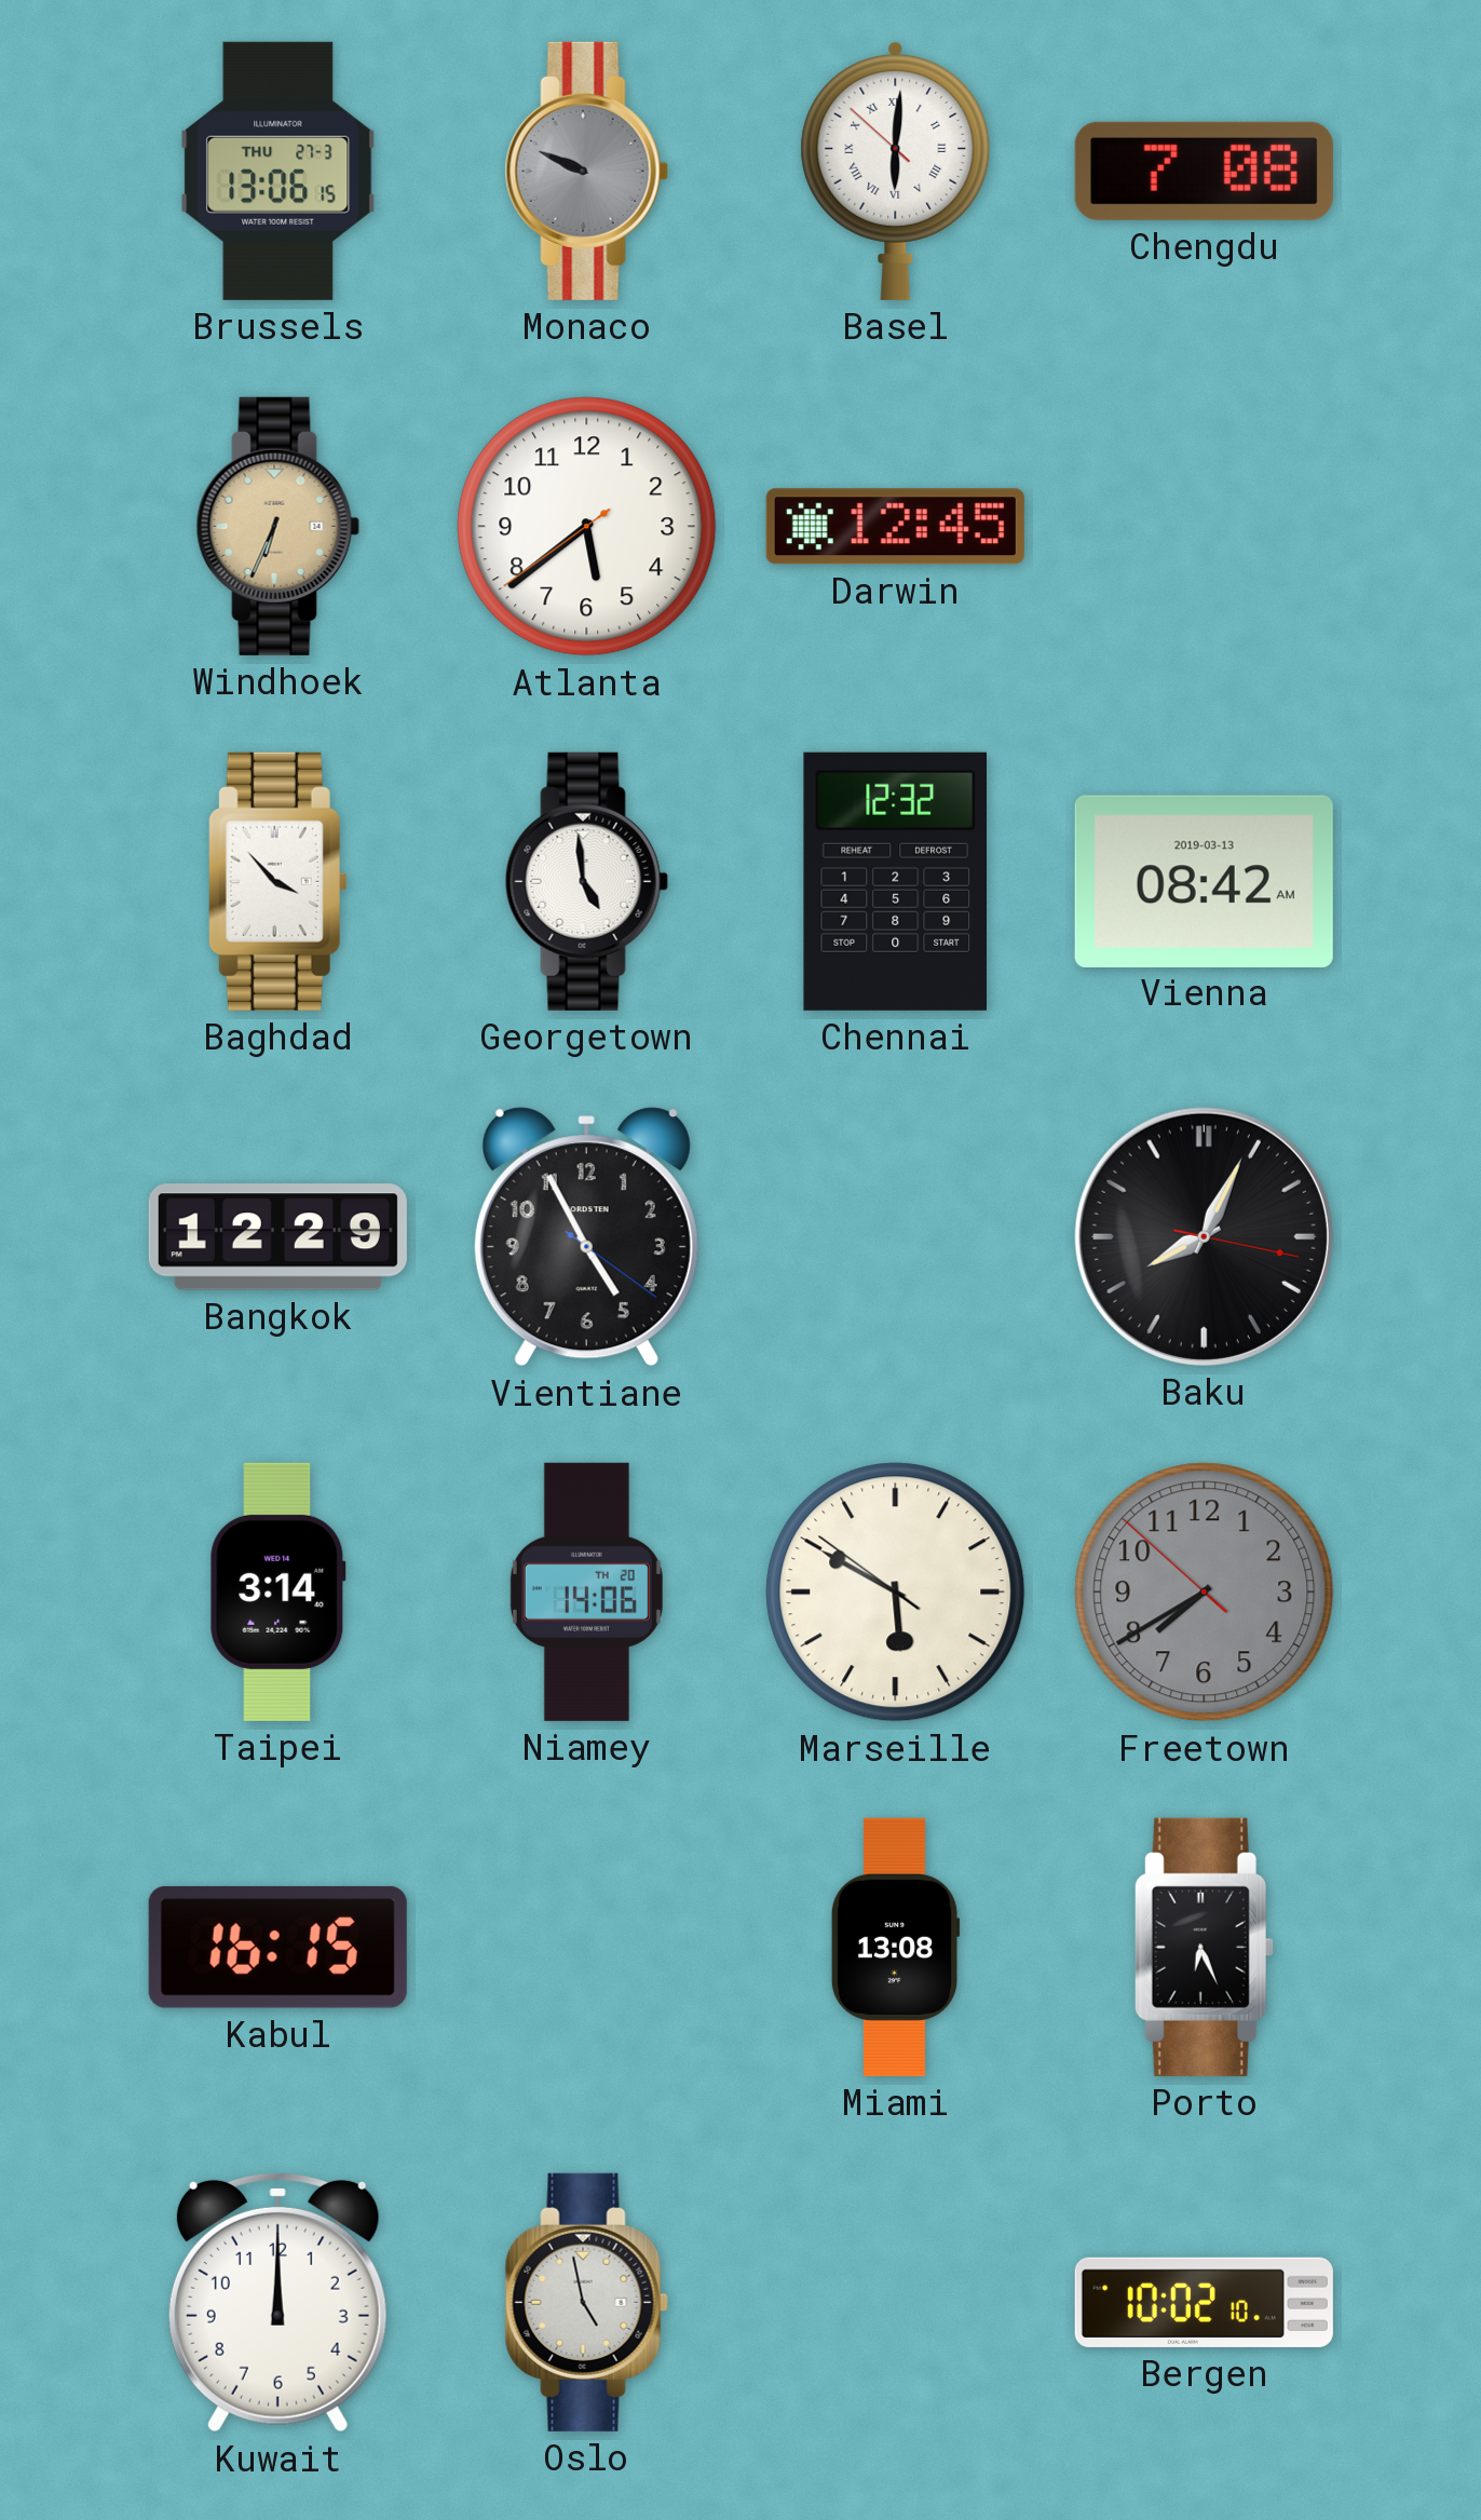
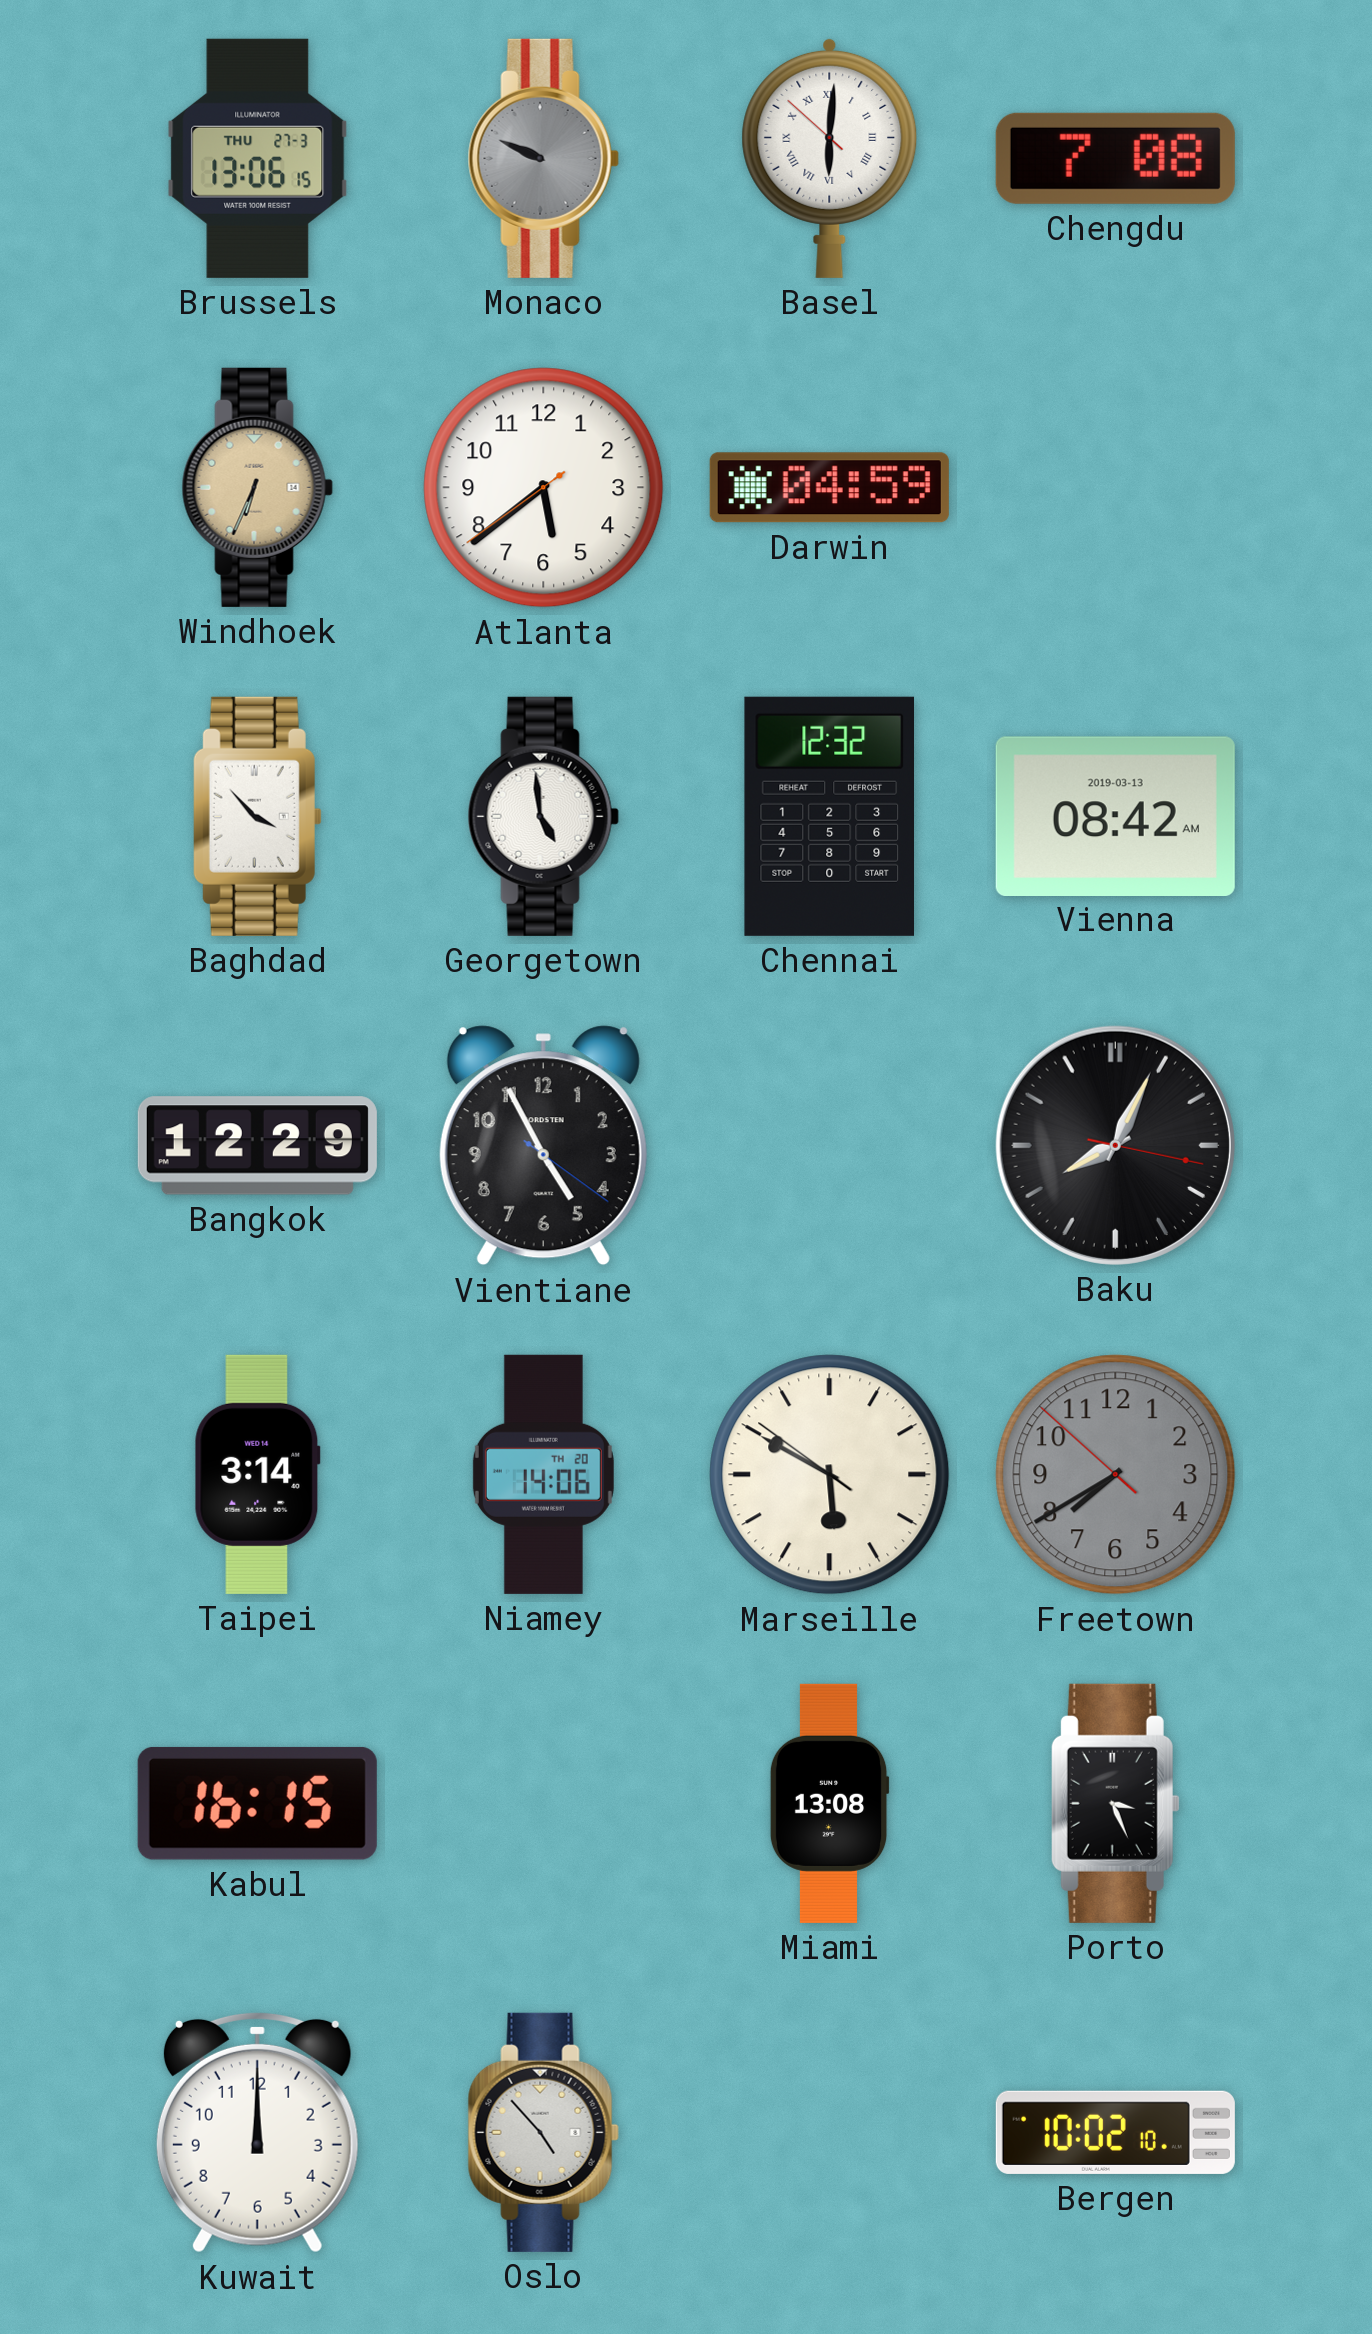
Darwin: 12:45 -> 04:59
Porto: 6:26 -> 3:26
Oslo: 4:58 -> 4:53
